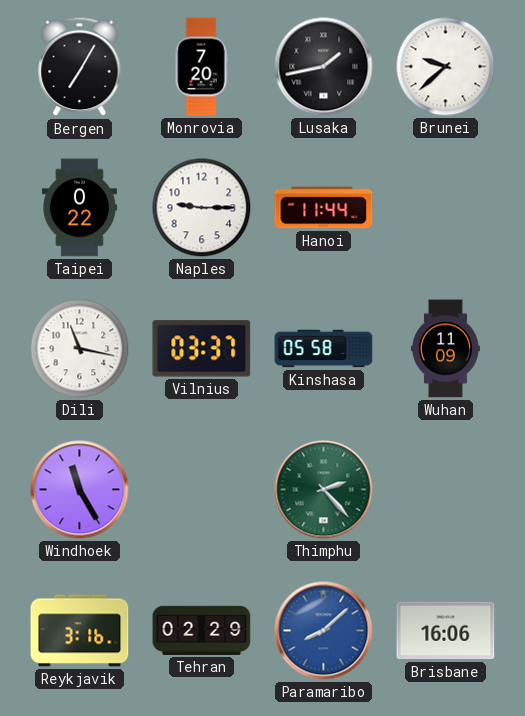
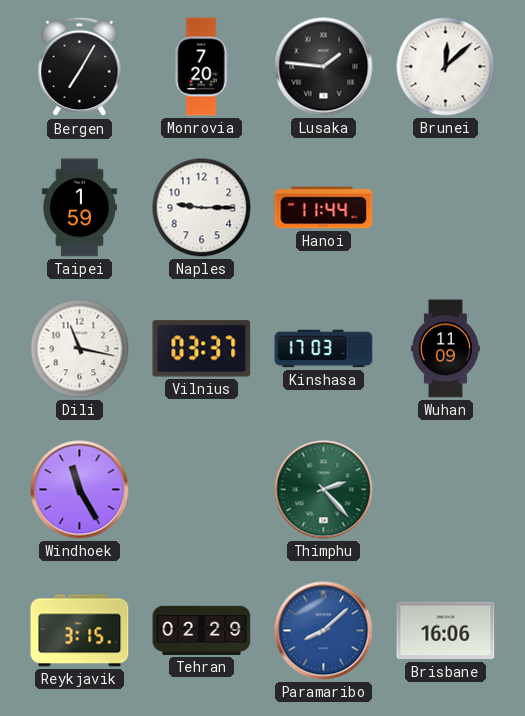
Lusaka: 1:43 -> 1:46
Brunei: 9:38 -> 12:08
Taipei: 0:22 -> 1:59
Kinshasa: 05:58 -> 17:03
Reykjavik: 3:16 -> 3:15
